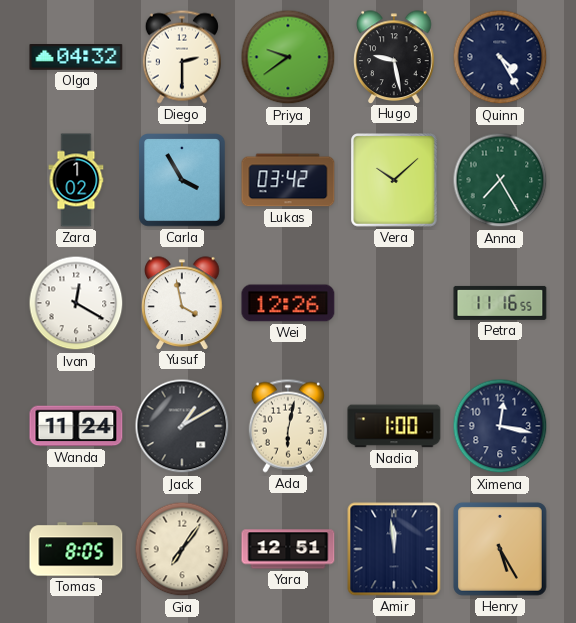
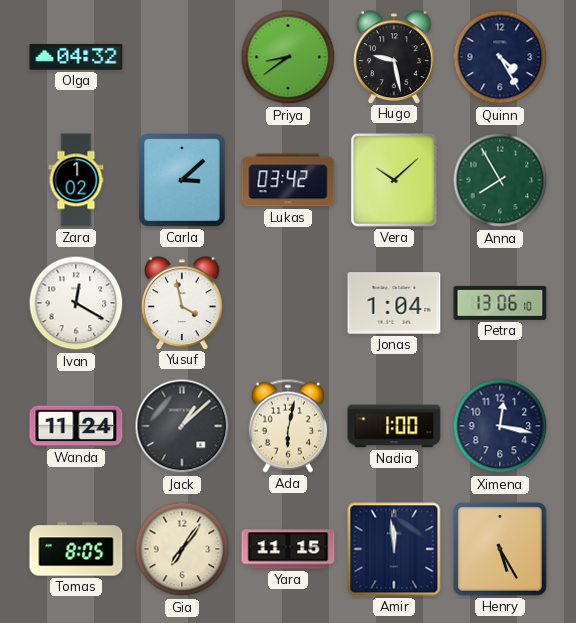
Diego: 2:30 -> none
Priya: 9:39 -> 8:39
Carla: 3:55 -> 3:08
Anna: 7:25 -> 7:55
Wei: 12:26 -> none
Jonas: none -> 1:04
Petra: 11:16 -> 13:06
Jack: 1:10 -> 1:08
Yara: 12:51 -> 11:15
